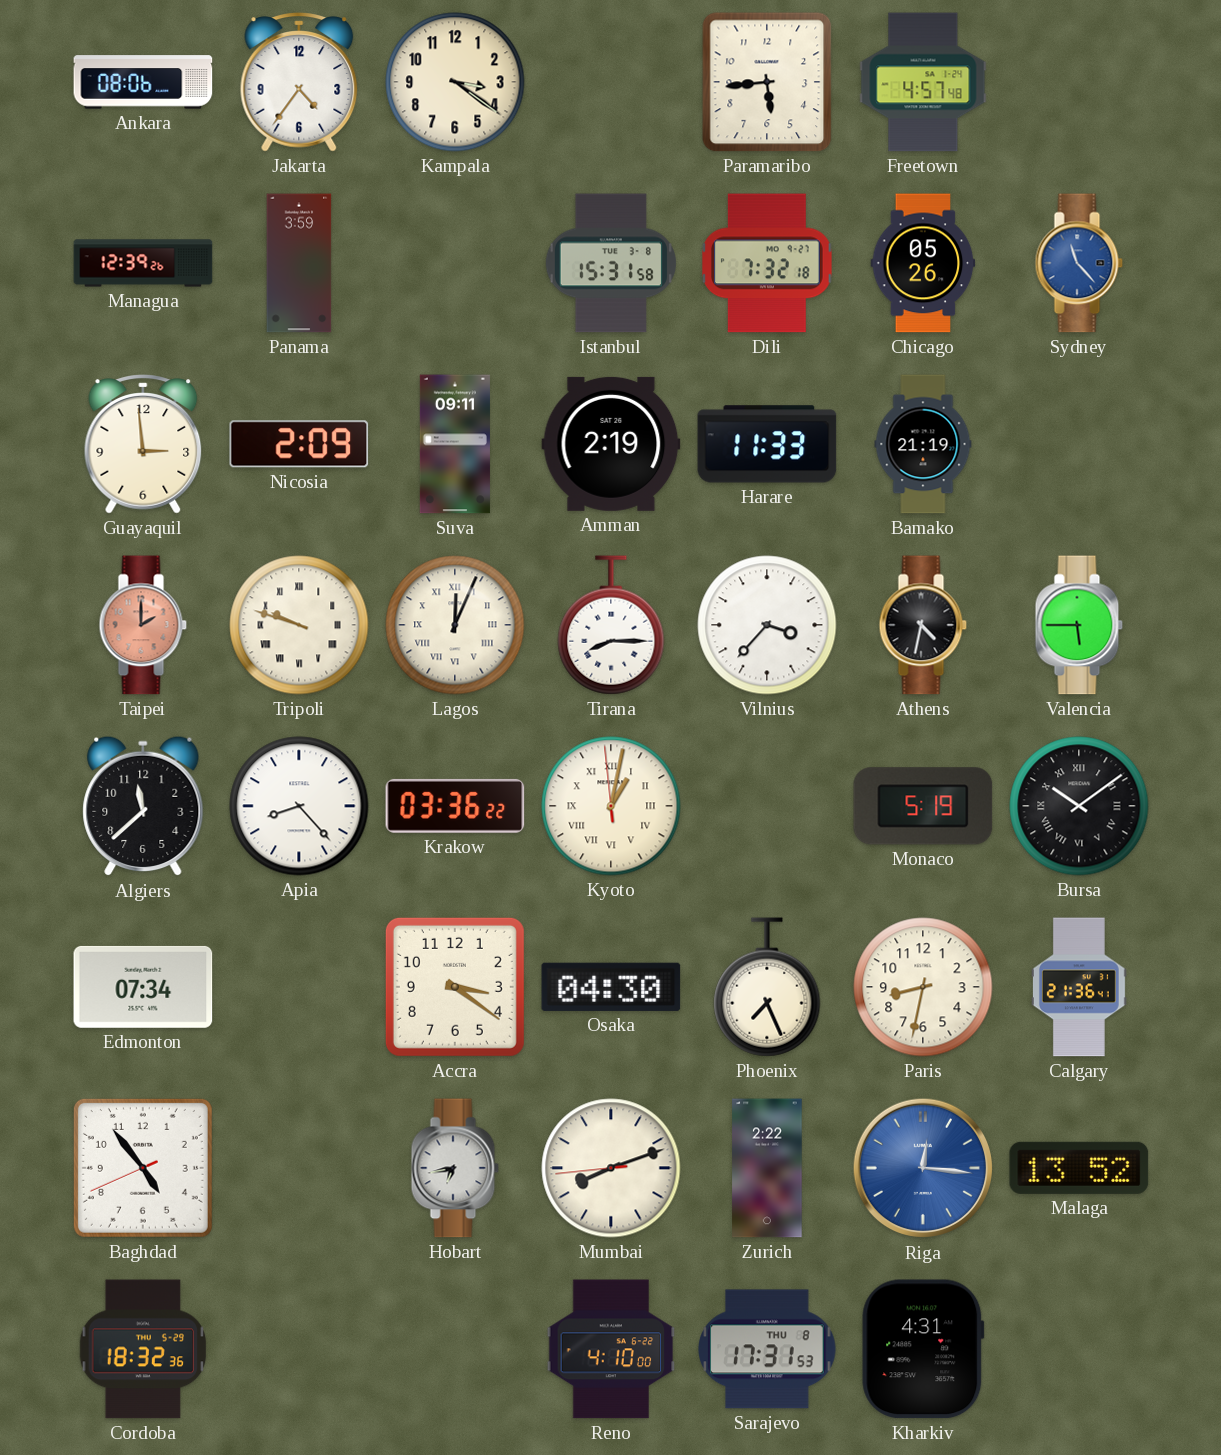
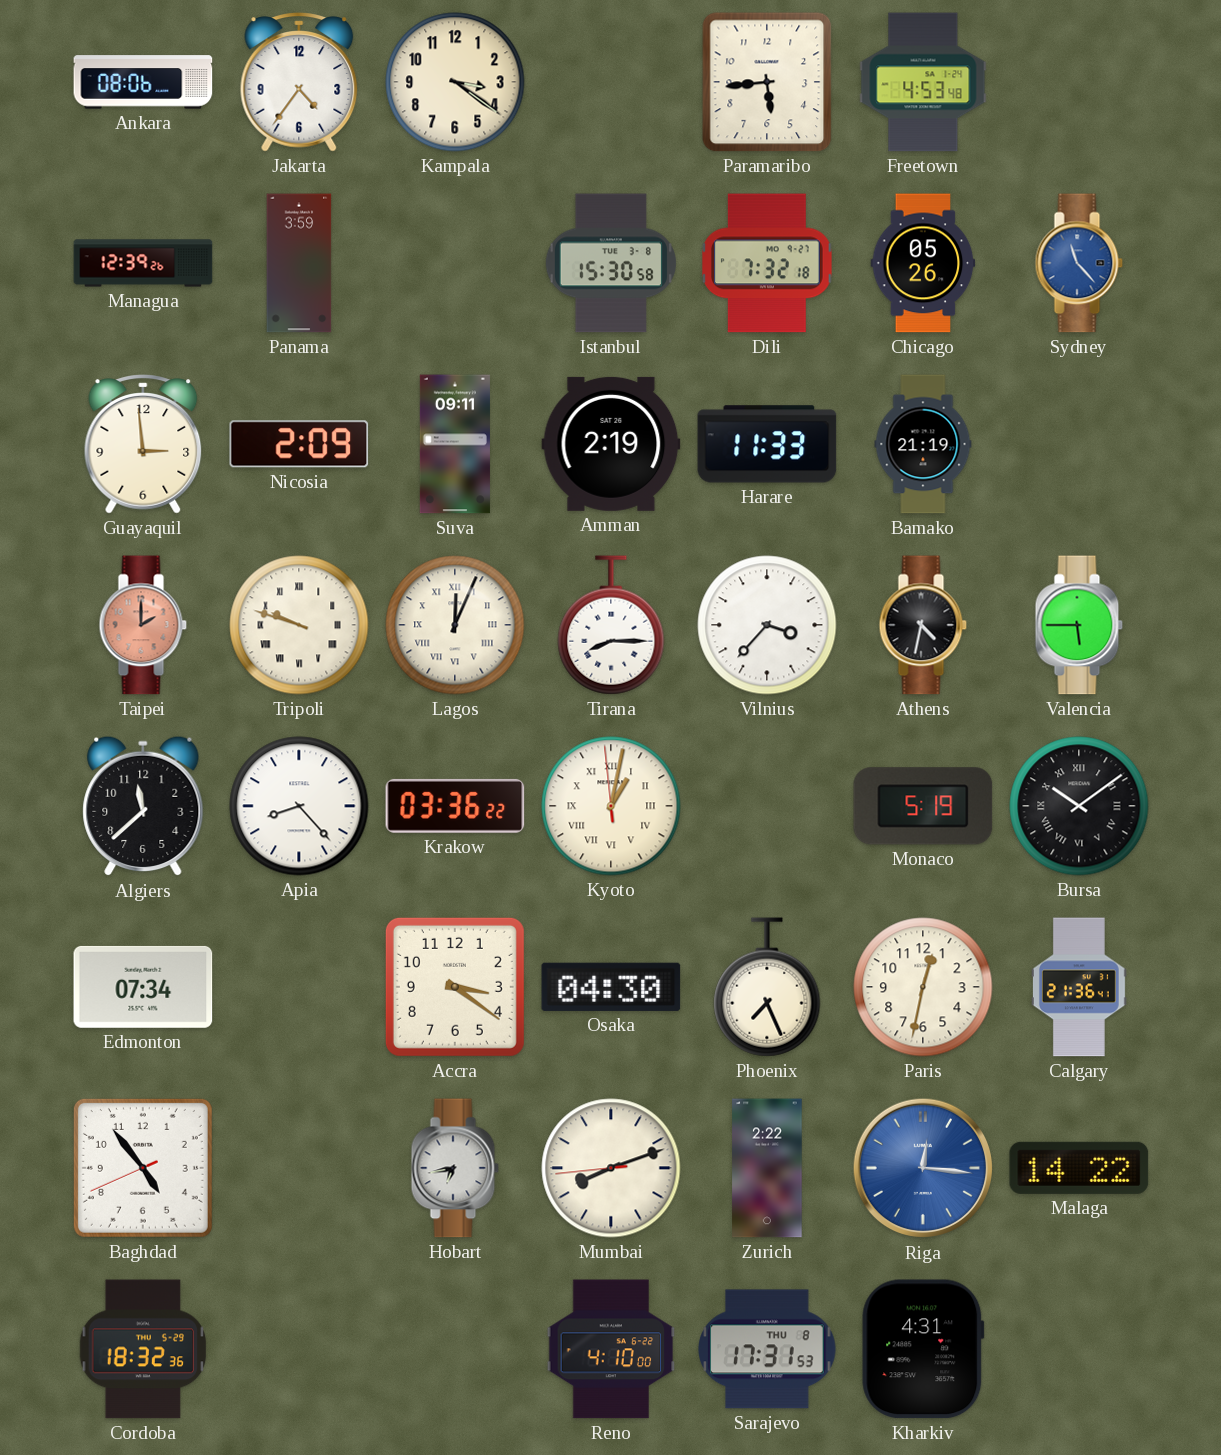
Freetown: 4:57 -> 4:53
Istanbul: 15:31 -> 15:30
Paris: 8:32 -> 12:32
Malaga: 13:52 -> 14:22
